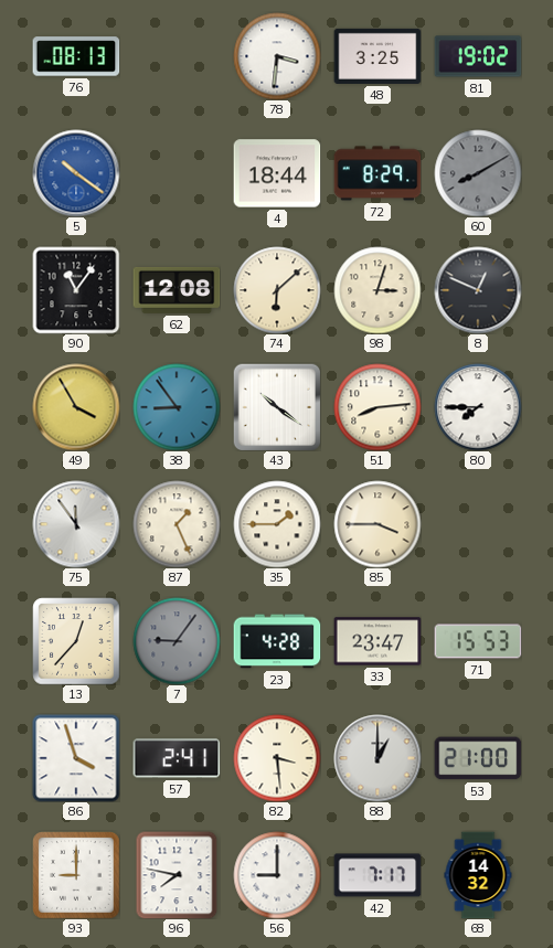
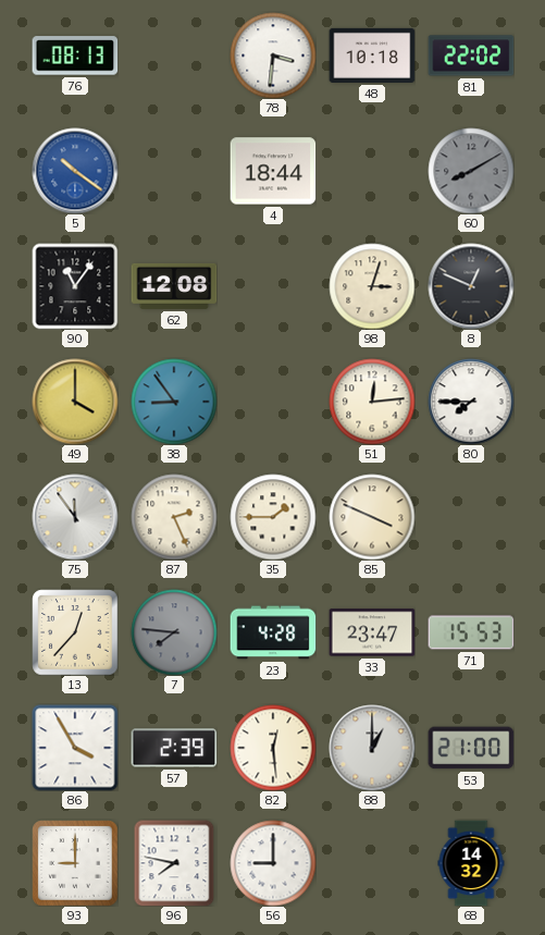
48: 3:25 -> 10:18
81: 19:02 -> 22:02
72: 8:29 -> none
74: 6:08 -> none
49: 3:55 -> 4:00
43: 10:21 -> none
51: 8:14 -> 12:14
87: 1:26 -> 2:26
85: 3:45 -> 3:49
7: 9:06 -> 7:46
86: 3:57 -> 3:55
57: 2:41 -> 2:39
82: 3:29 -> 12:29
42: 7:17 -> none
